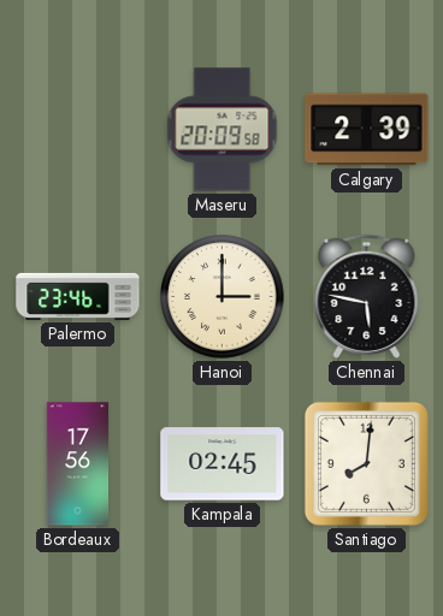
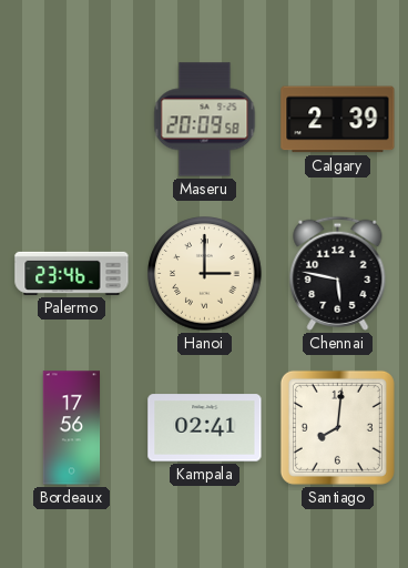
Kampala: 02:45 -> 02:41
